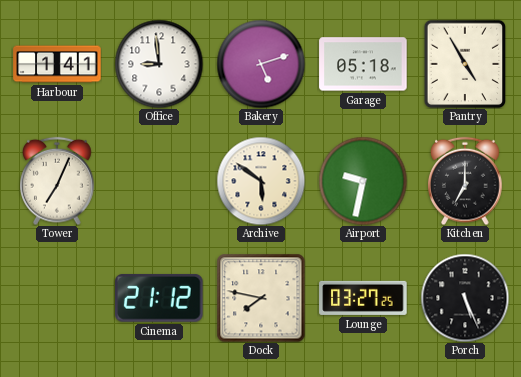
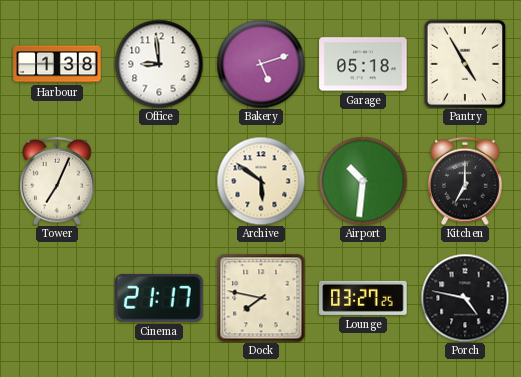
Harbour: 1:41 -> 1:38
Airport: 9:32 -> 10:31
Cinema: 21:12 -> 21:17
Porch: 5:26 -> 4:47
